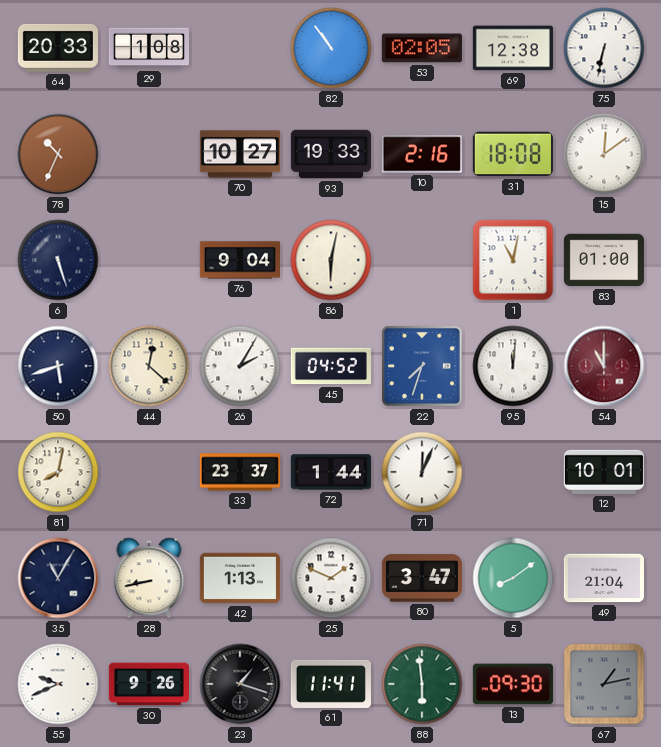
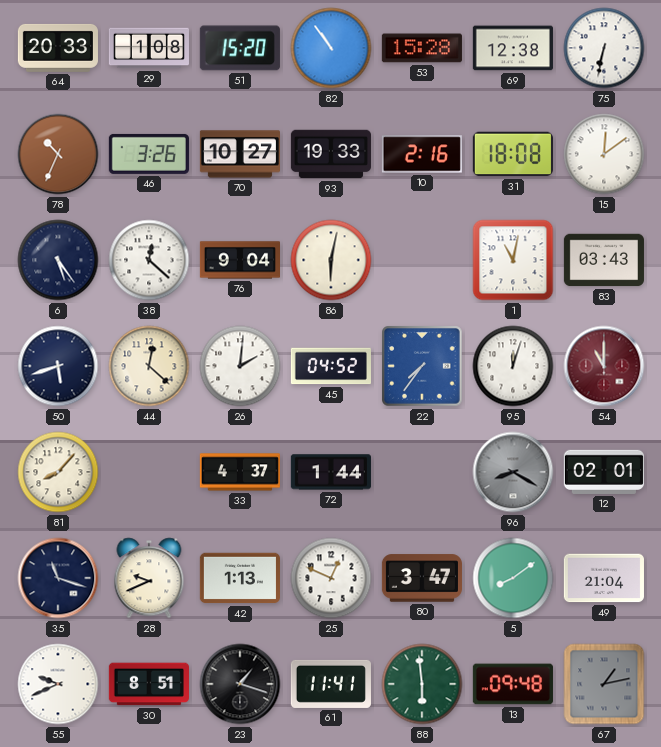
51: none -> 15:20
53: 02:05 -> 15:28
46: none -> 3:26
6: 5:27 -> 5:24
38: none -> 12:22
83: 01:00 -> 03:43
26: 2:05 -> 2:01
22: 7:33 -> 7:36
95: 12:01 -> 12:03
81: 8:02 -> 8:07
33: 23:37 -> 4:37
71: 12:04 -> none
96: none -> 8:20
12: 10:01 -> 02:01
35: 11:05 -> 11:18
28: 8:43 -> 9:41
25: 1:49 -> 12:49
30: 9:26 -> 8:51
13: 09:30 -> 09:48
